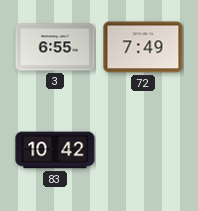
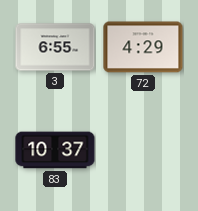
72: 7:49 -> 4:29
83: 10:42 -> 10:37
